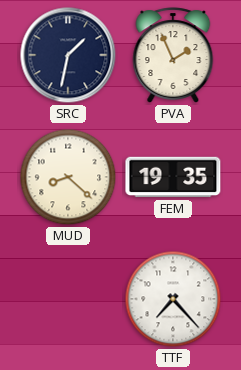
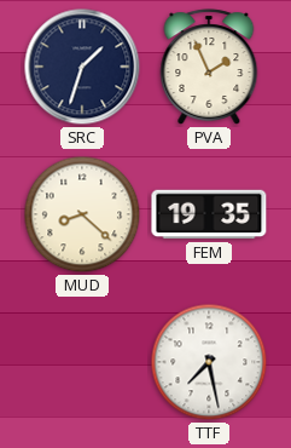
SRC: 1:32 -> 1:33
TTF: 7:23 -> 7:28
